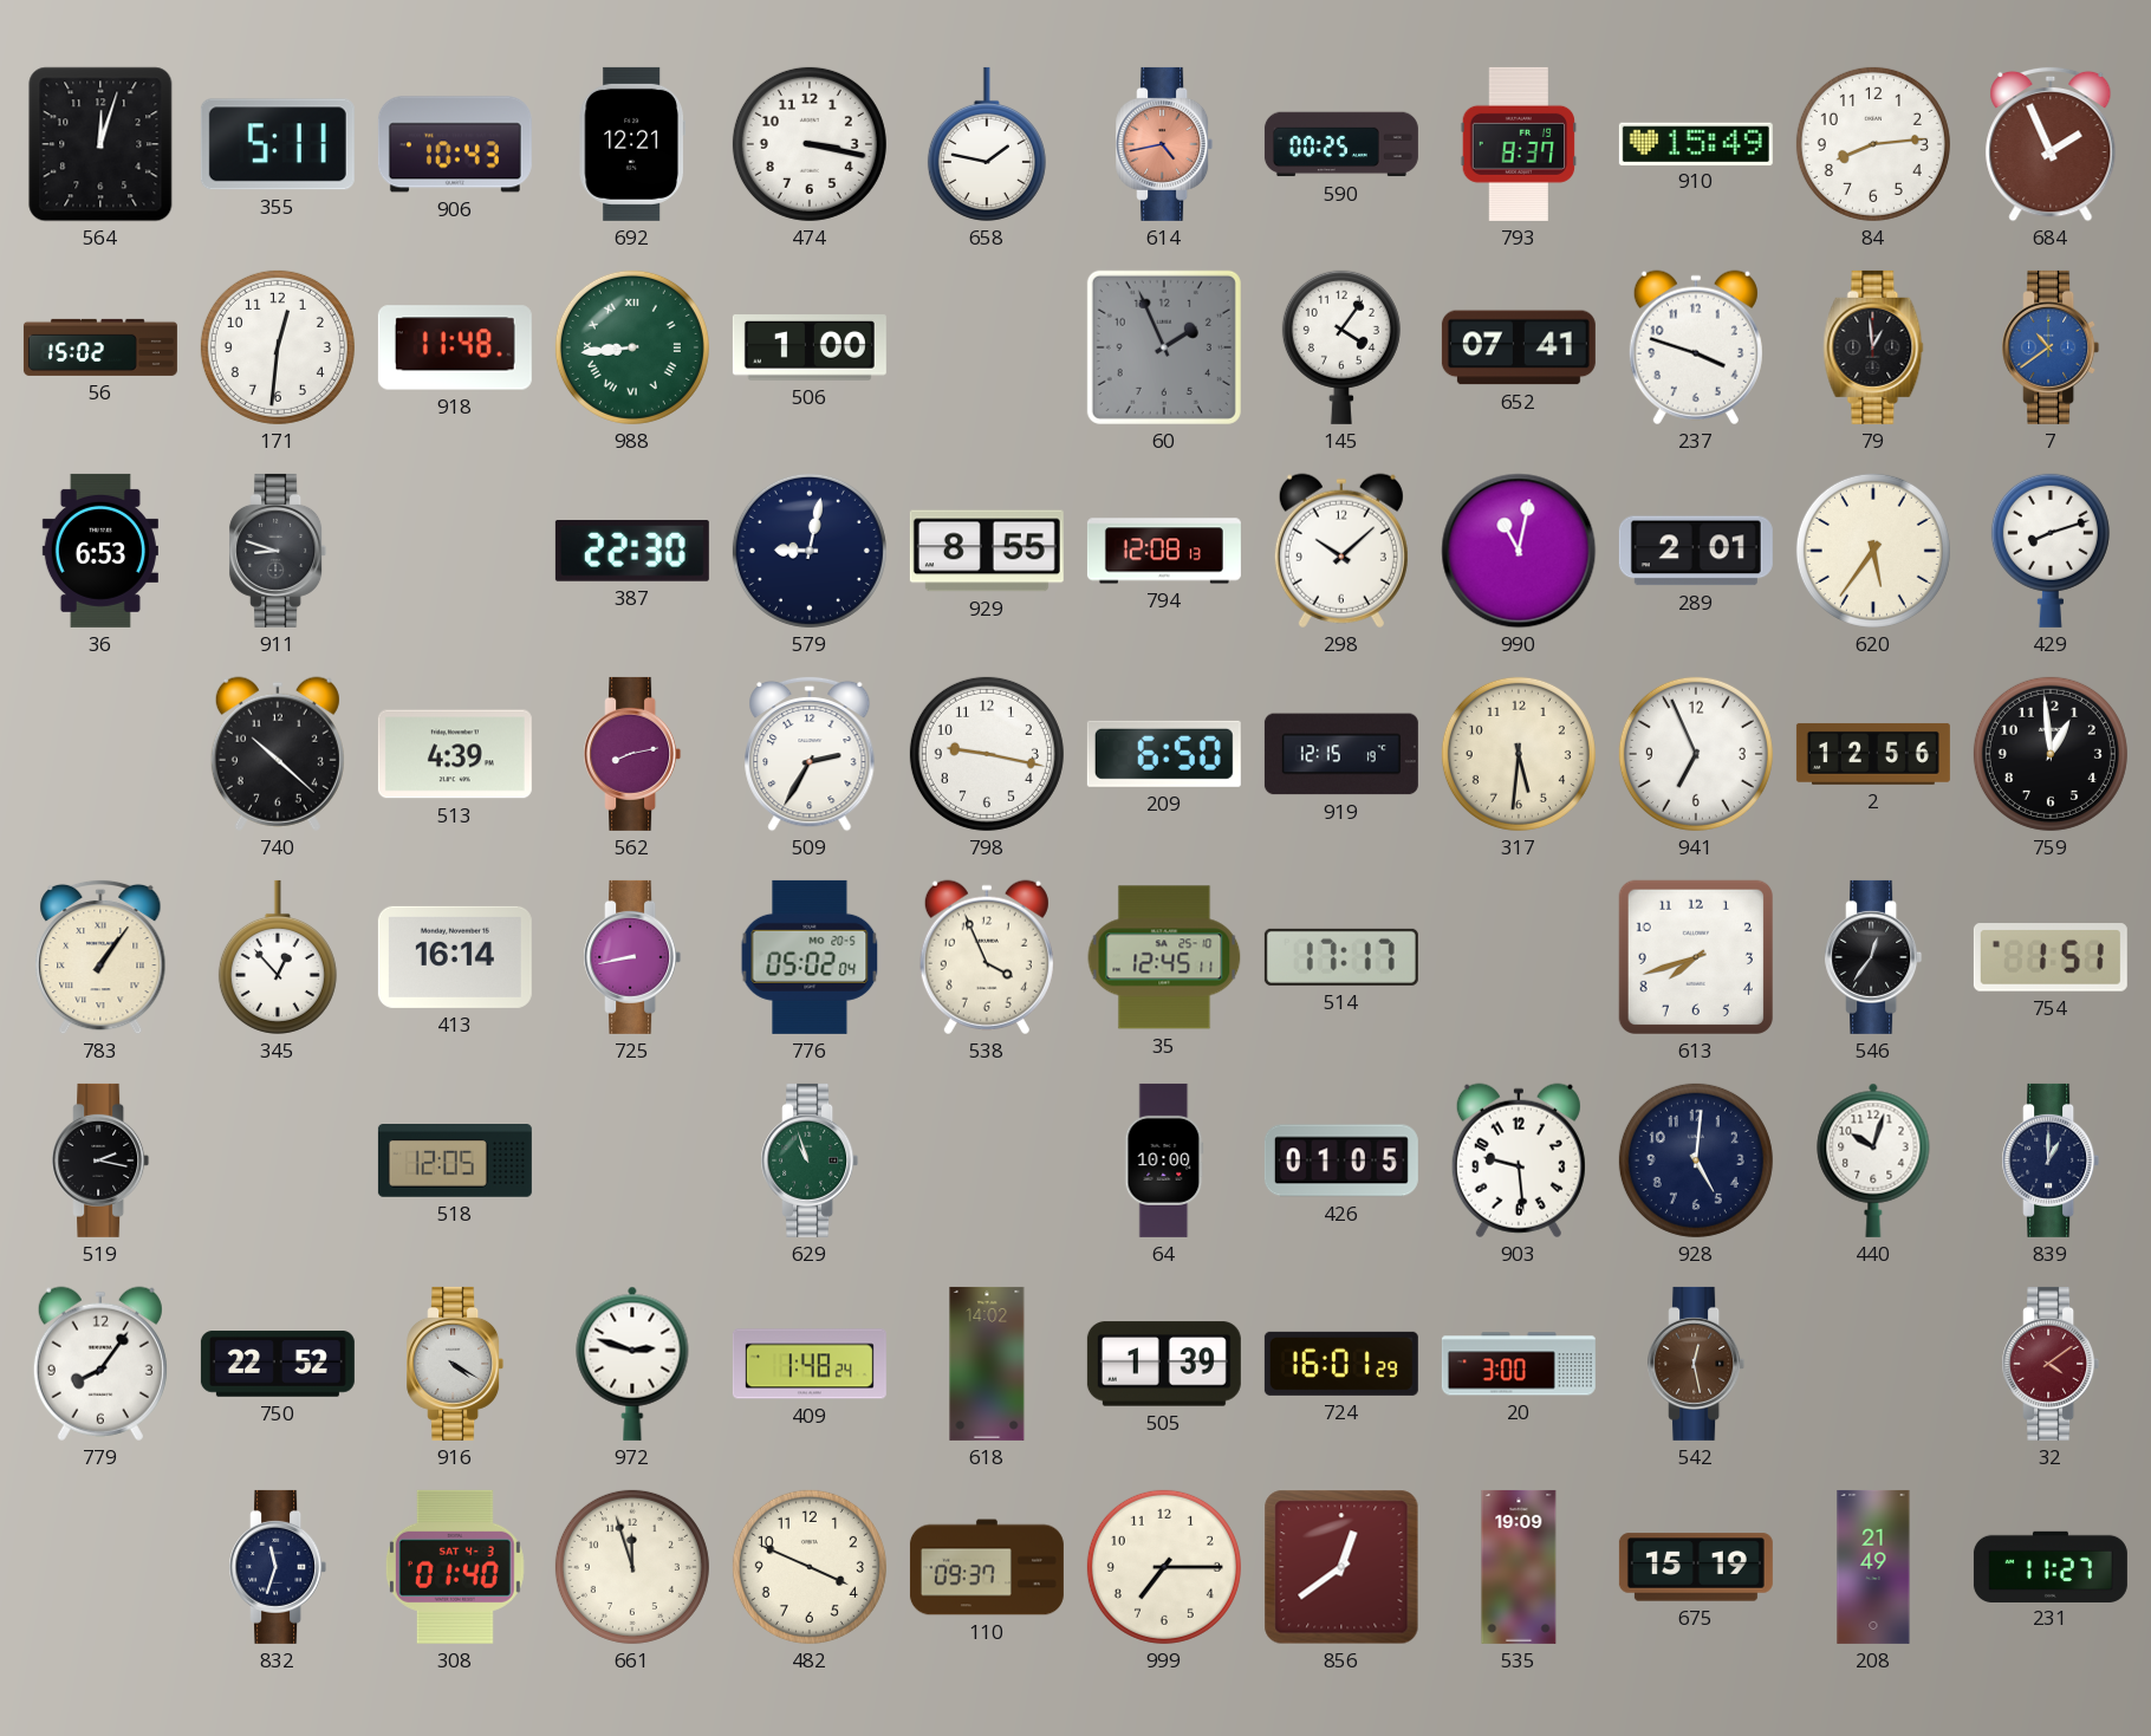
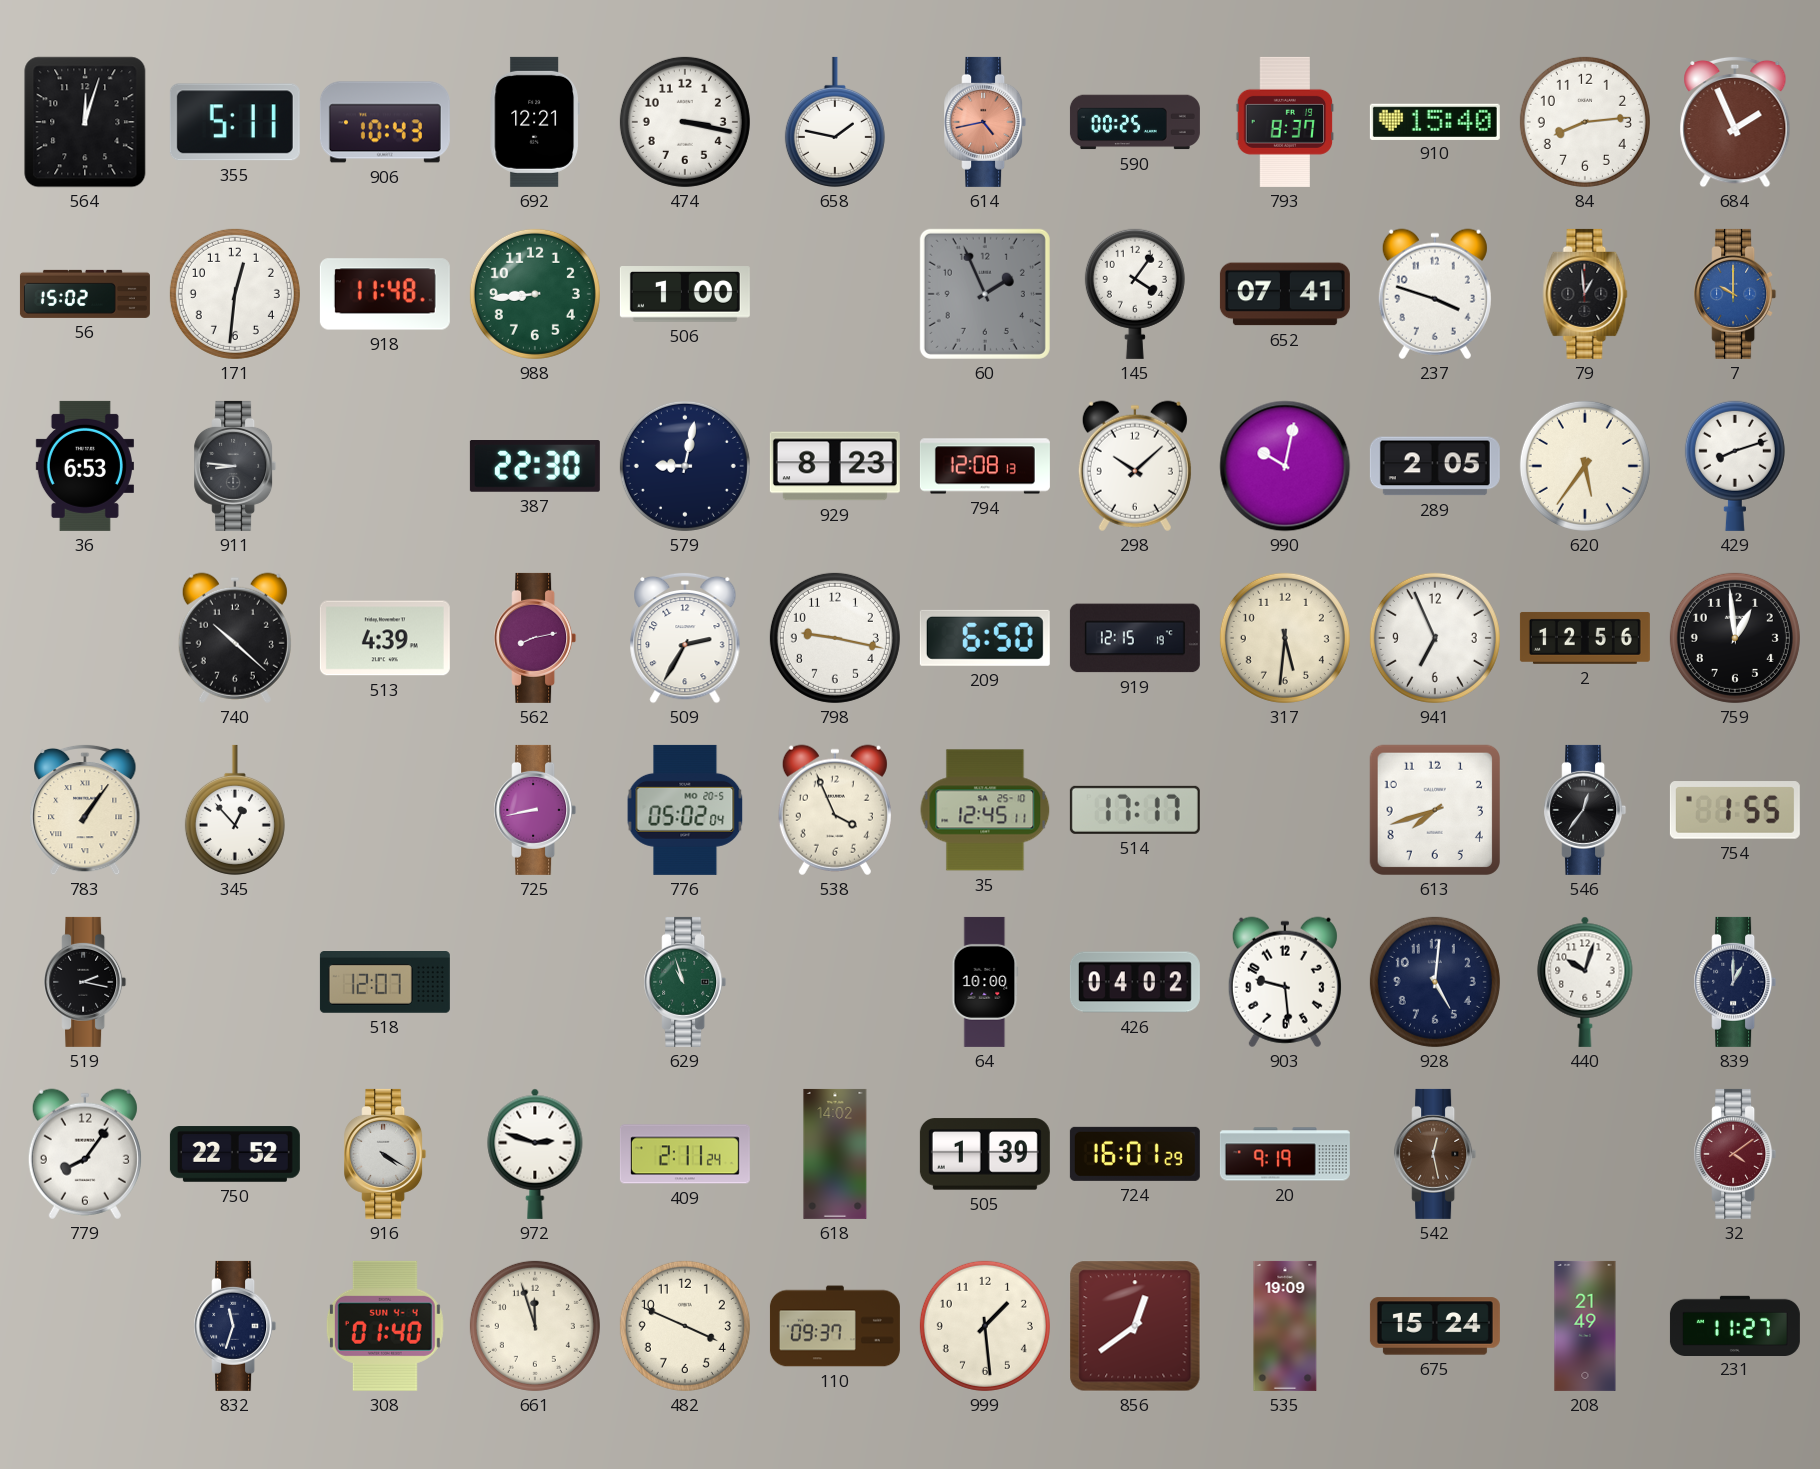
910: 15:49 -> 15:40
988 numerals: Roman -> Arabic
7: 10:39 -> 10:00
911: 8:48 -> 8:46
929: 8:55 -> 8:23
990: 11:02 -> 10:02
289: 2:01 -> 2:05
413: 16:14 -> none
754: 1:51 -> 1:55
518: 12:05 -> 12:07
426: 01:05 -> 04:02
409: 1:48 -> 2:11
20: 3:00 -> 9:19
308 date: SAT 4-3 -> SUN 4-4
999: 7:15 -> 1:29
675: 15:19 -> 15:24
